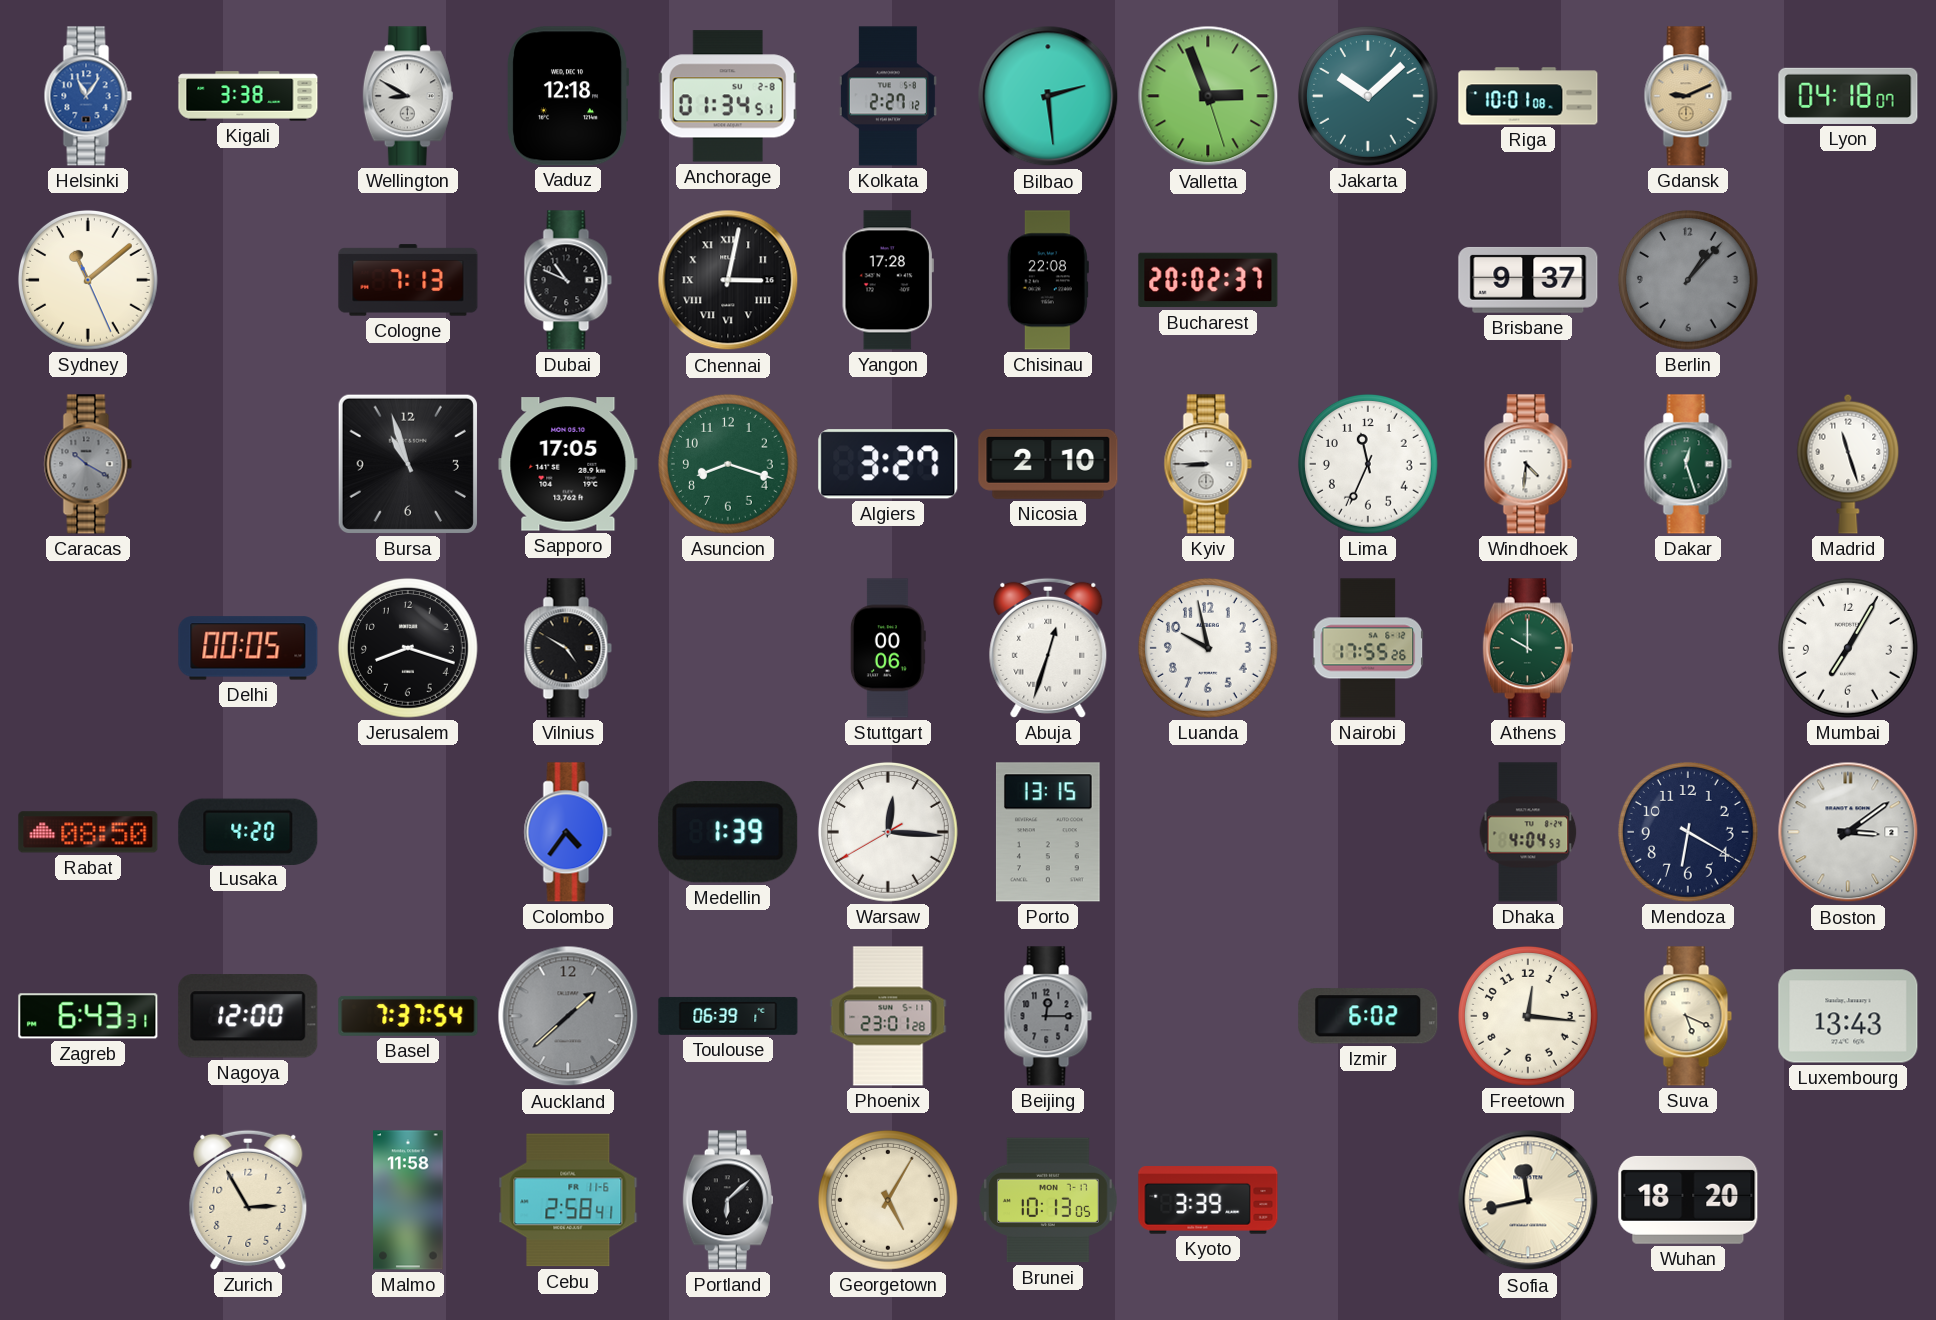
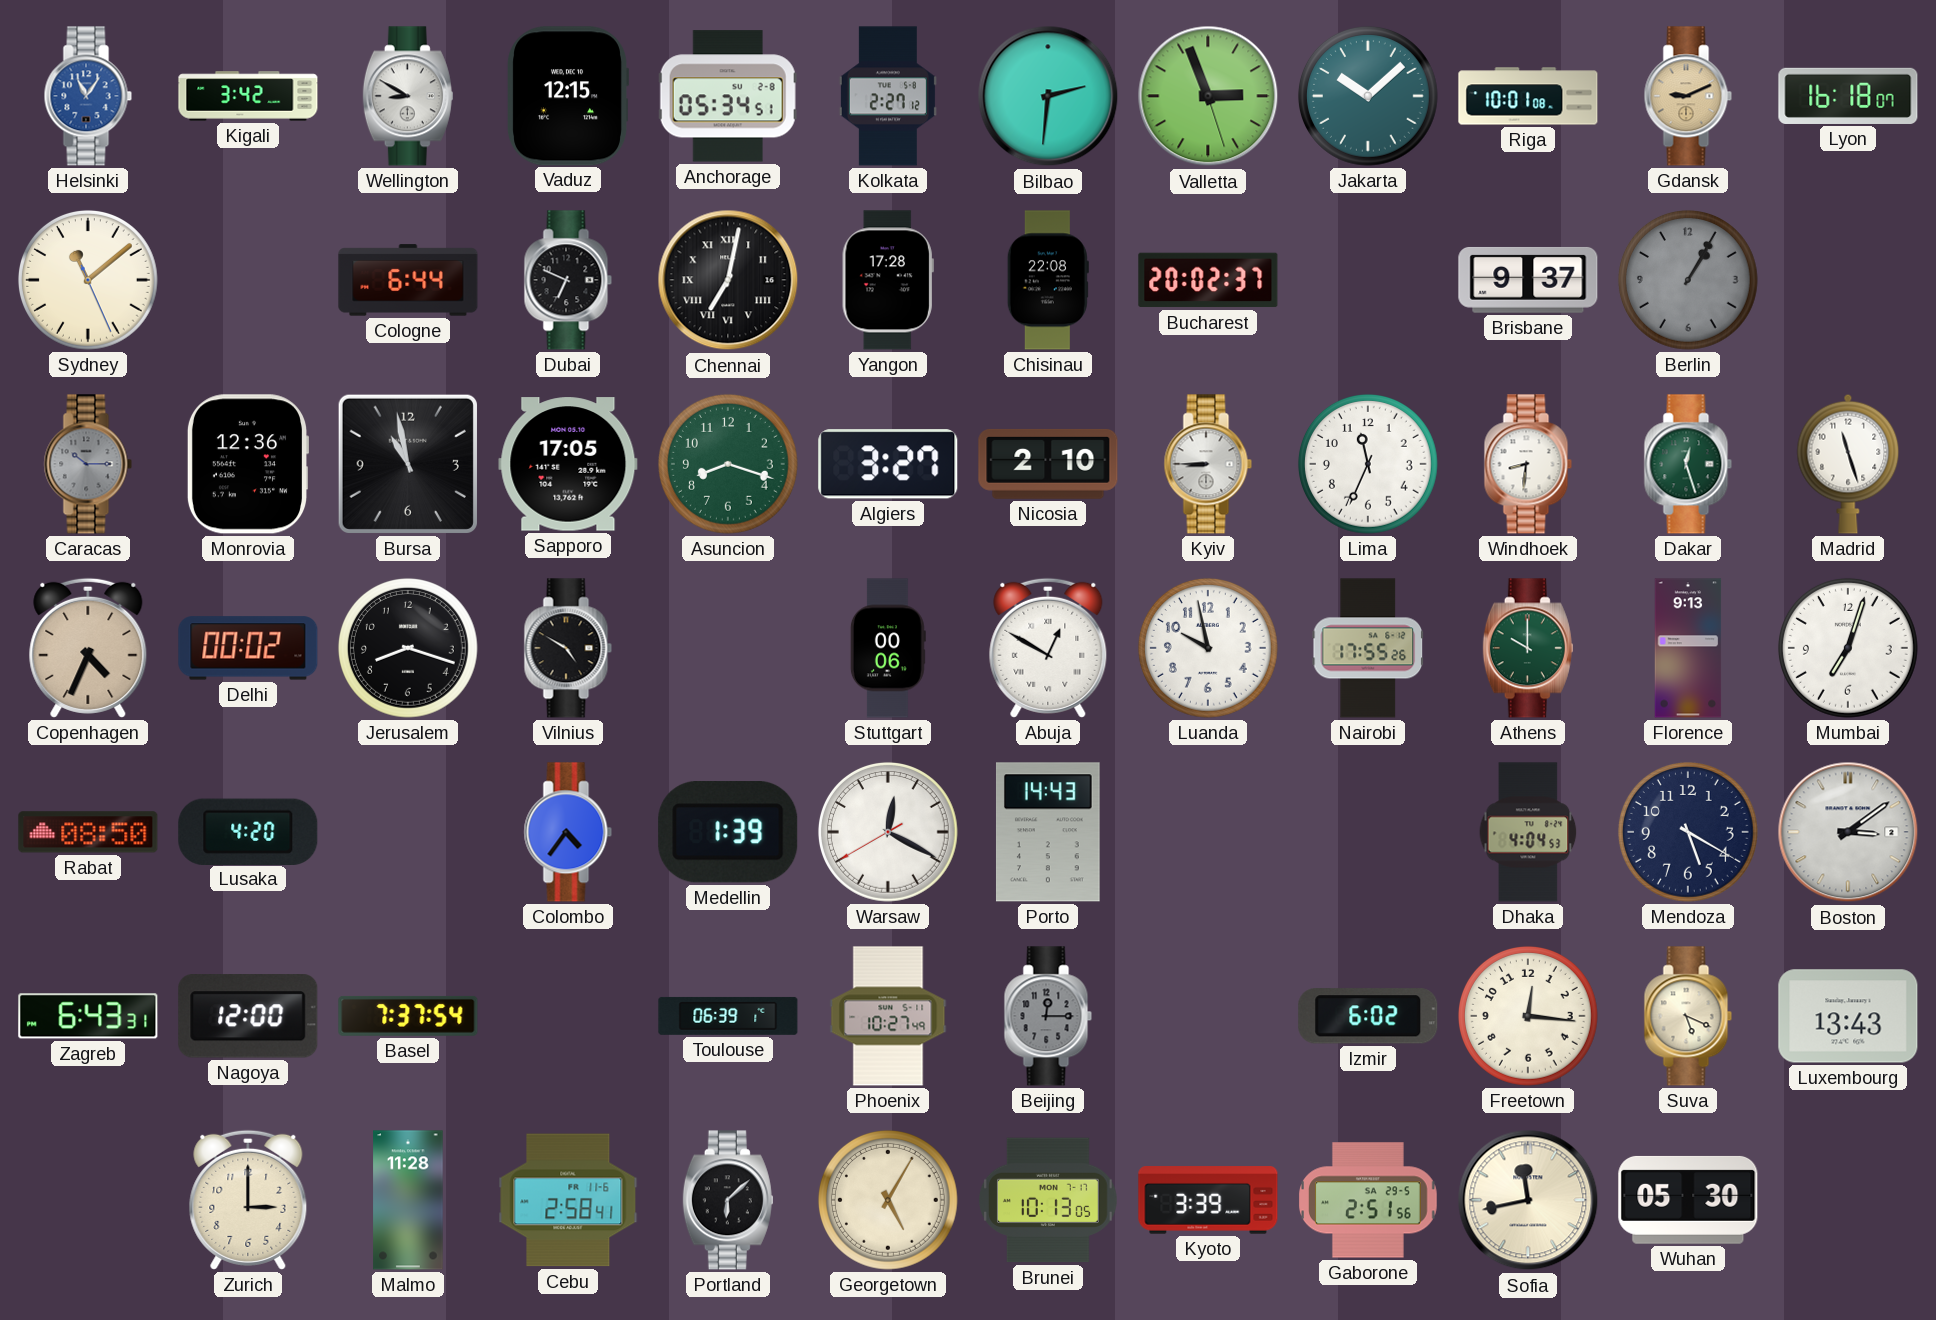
Kigali: 3:38 -> 3:42
Vaduz: 12:18 -> 12:15
Anchorage: 01:34 -> 05:34
Bilbao: 2:29 -> 2:31
Lyon: 04:18 -> 16:18
Cologne: 7:13 -> 6:44
Dubai: 10:49 -> 6:49
Chennai: 3:02 -> 7:02
Berlin: 1:07 -> 1:05
Caracas: 10:20 -> 10:15
Monrovia: none -> 12:36
Bursa: 10:57 -> 10:58
Windhoek: 4:31 -> 8:31
Copenhagen: none -> 4:34
Delhi: 00:05 -> 00:02
Abuja: 12:33 -> 12:50
Florence: none -> 9:13
Mumbai: 7:05 -> 7:03
Warsaw: 12:15 -> 12:19
Porto: 13:15 -> 14:43
Mendoza: 6:20 -> 5:20
Auckland: 1:38 -> none
Phoenix: 23:01 -> 10:27
Zurich: 2:55 -> 3:00
Malmo: 11:58 -> 11:28
Gaborone: none -> 2:51
Wuhan: 18:20 -> 05:30
